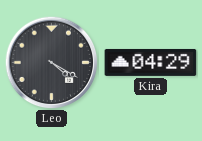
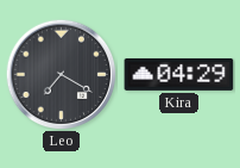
Leo: 4:20 -> 7:20
